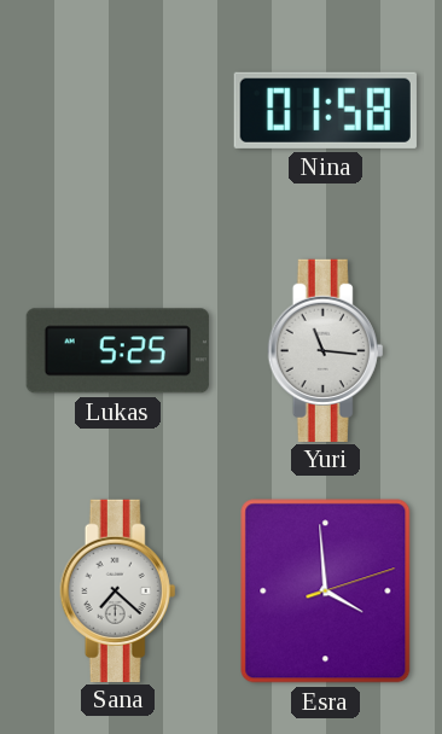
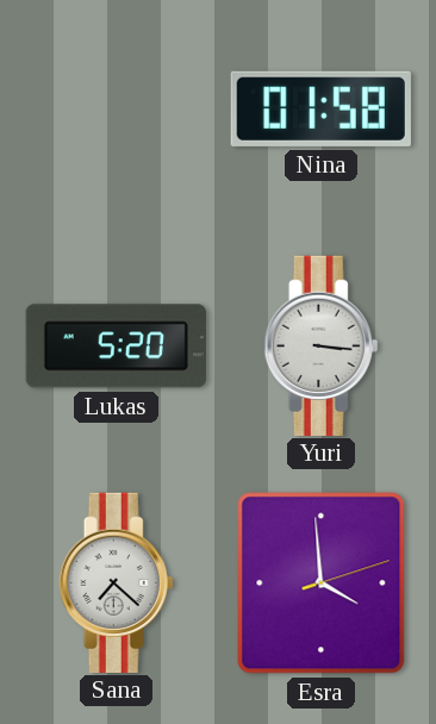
Lukas: 5:25 -> 5:20
Yuri: 11:16 -> 3:16
